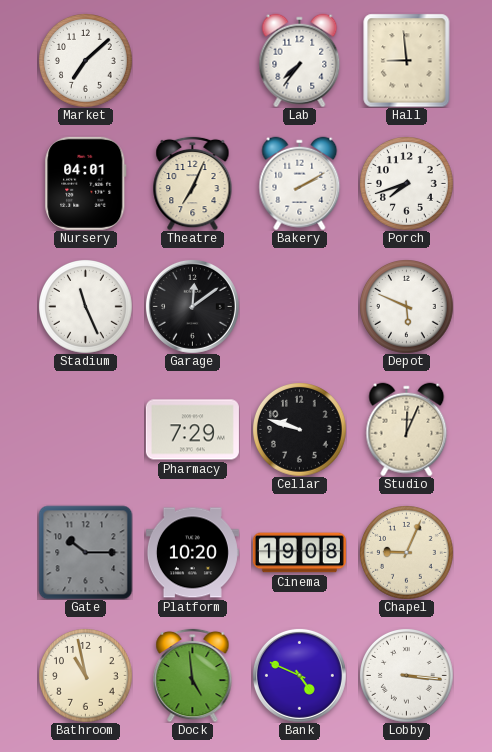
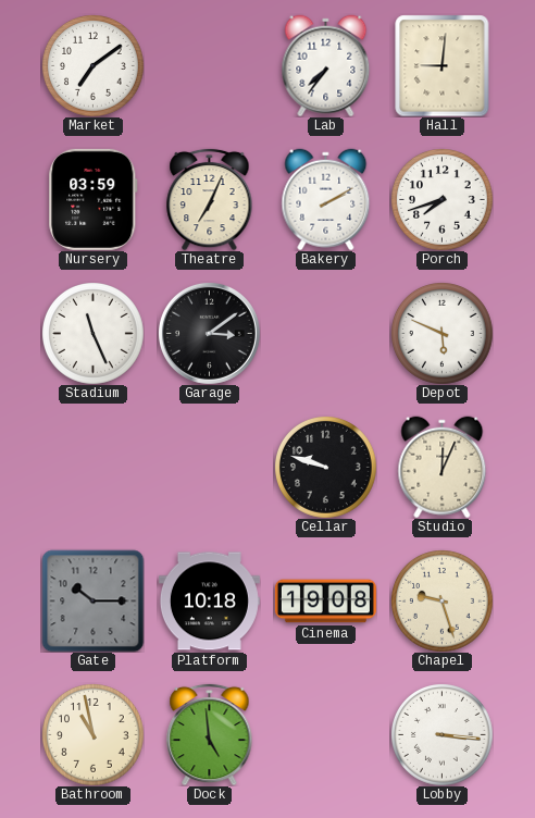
Market: 7:08 -> 7:09
Hall: 8:59 -> 9:01
Nursery: 04:01 -> 03:59
Garage: 12:09 -> 3:09
Pharmacy: 7:29 -> none
Platform: 10:20 -> 10:18
Chapel: 9:04 -> 9:27
Bank: 4:49 -> none
